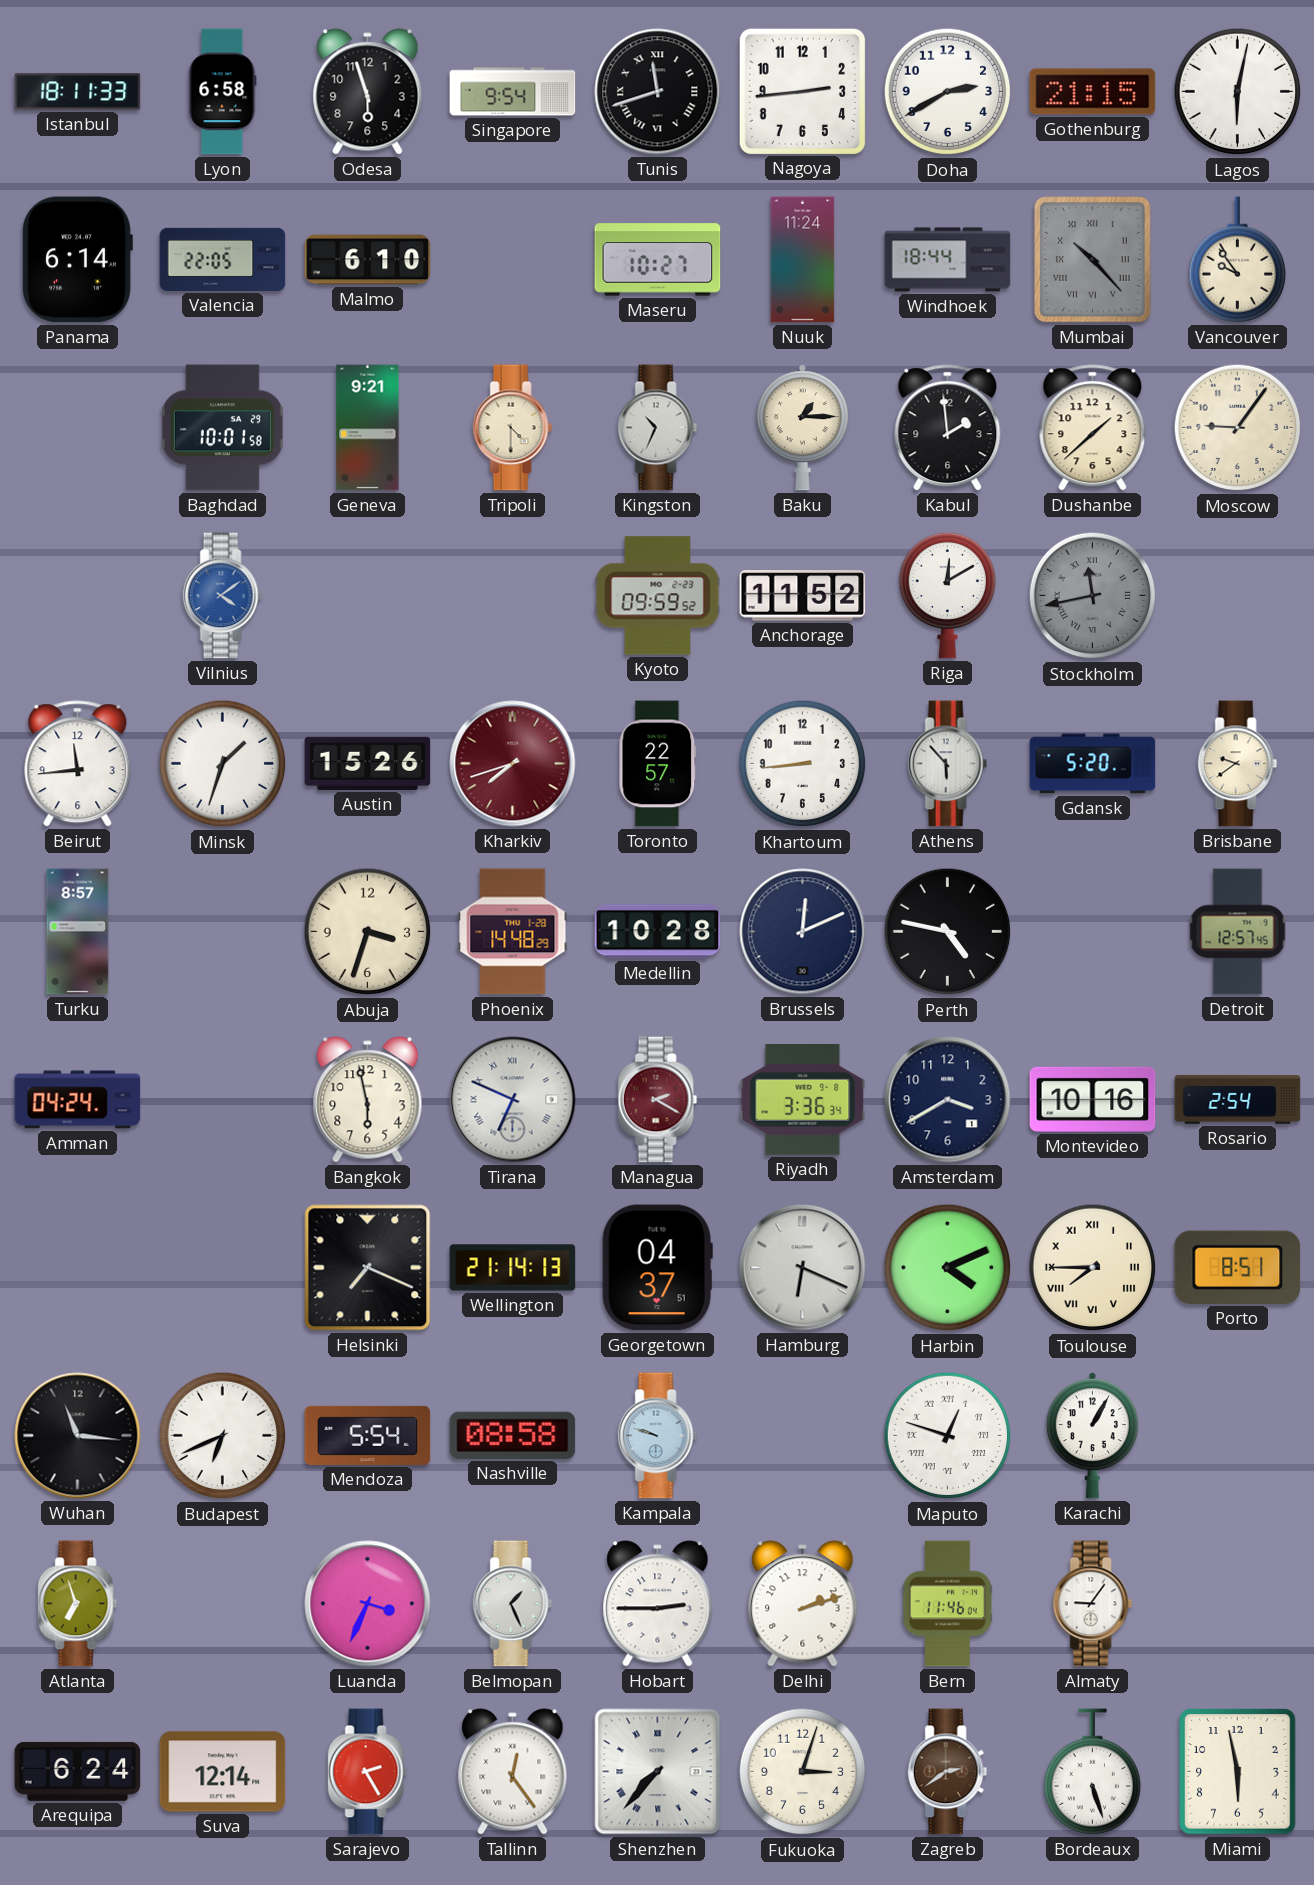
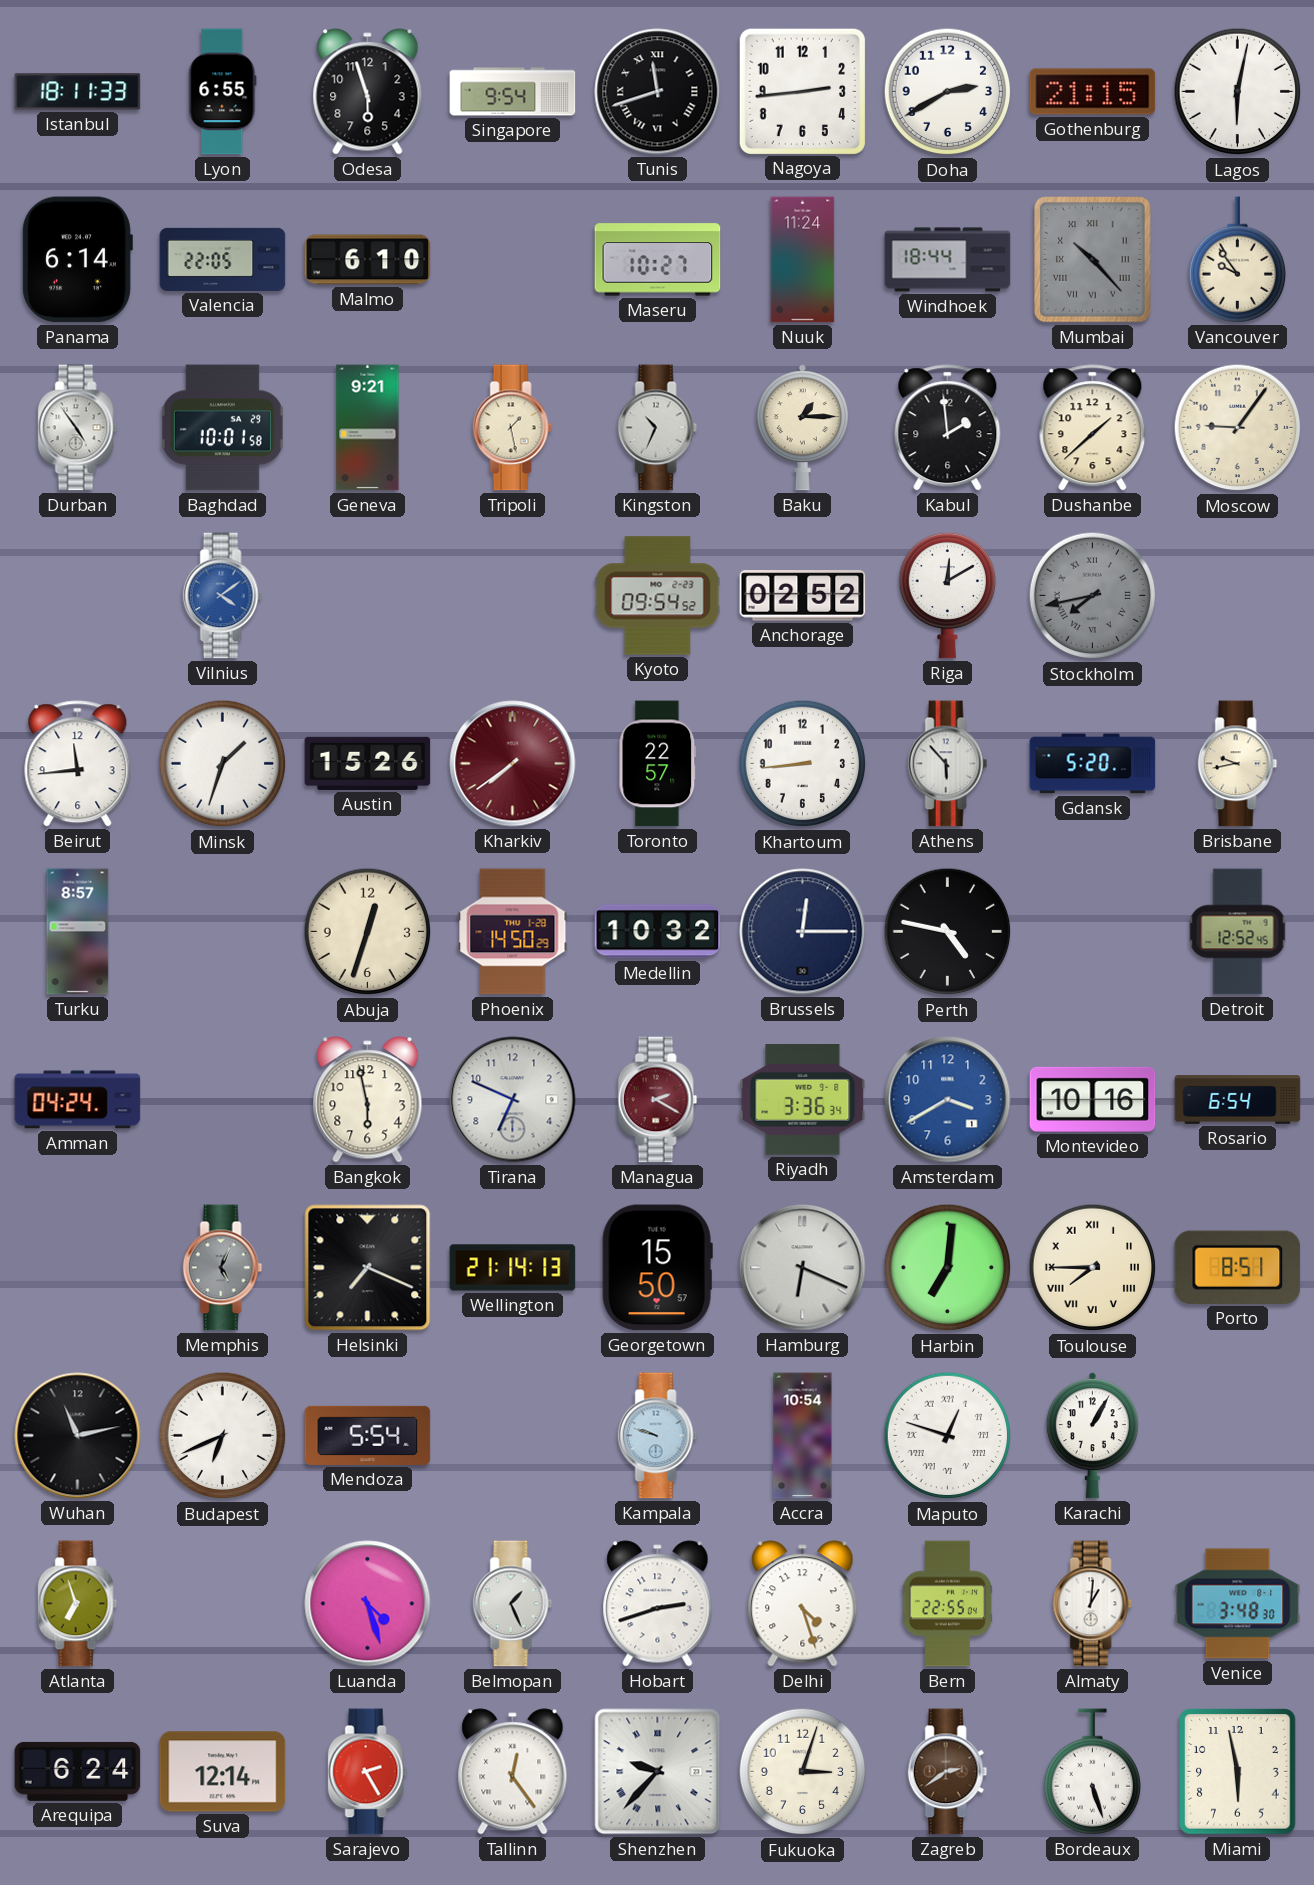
Lyon: 6:58 -> 6:55
Durban: none -> 4:54
Tripoli: 4:30 -> 1:28
Kyoto: 09:59 -> 09:54
Anchorage: 11:52 -> 02:52
Stockholm: 11:43 -> 7:43
Kharkiv: 7:42 -> 7:39
Brisbane: 9:39 -> 9:43
Abuja: 3:33 -> 12:33
Phoenix: 14:48 -> 14:50
Medellin: 10:28 -> 10:32
Brussels: 12:11 -> 12:15
Detroit: 12:57 -> 12:52
Tirana numerals: Roman -> Arabic
Amsterdam dial: navy -> blue
Rosario: 2:54 -> 6:54
Memphis: none -> 5:04
Georgetown: 04:37 -> 15:50
Harbin: 4:11 -> 7:01
Wuhan: 11:16 -> 11:13
Nashville: 08:58 -> none
Accra: none -> 10:54
Luanda: 3:34 -> 4:27
Hobart: 2:45 -> 2:42
Delhi: 2:12 -> 4:27
Bern: 11:46 -> 22:55
Almaty: 9:06 -> 1:01
Venice: none -> 3:48
Shenzhen: 7:37 -> 9:37
